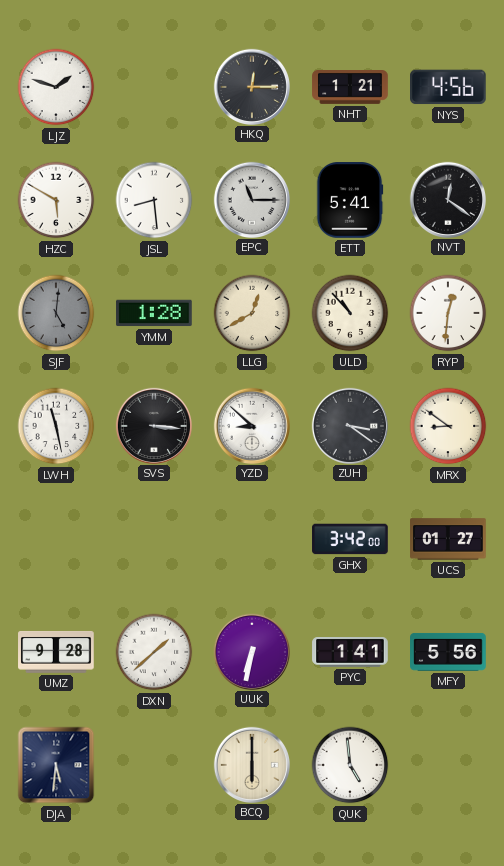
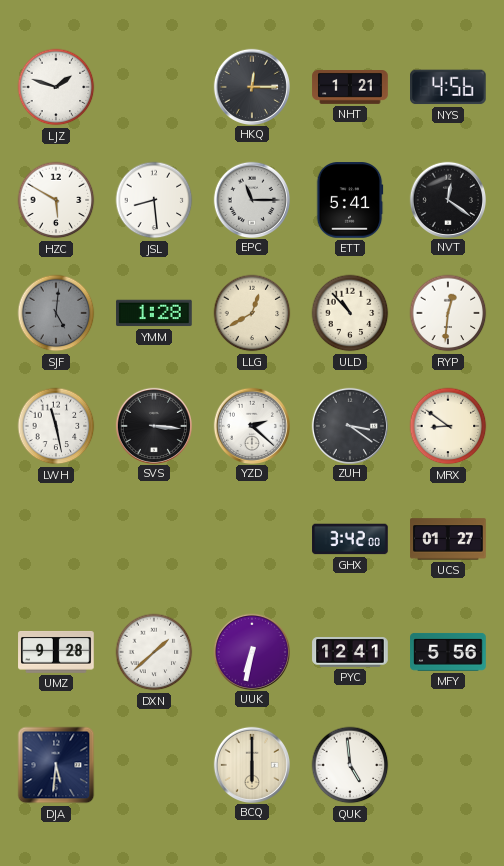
YZD: 8:52 -> 2:22
PYC: 1:41 -> 12:41
